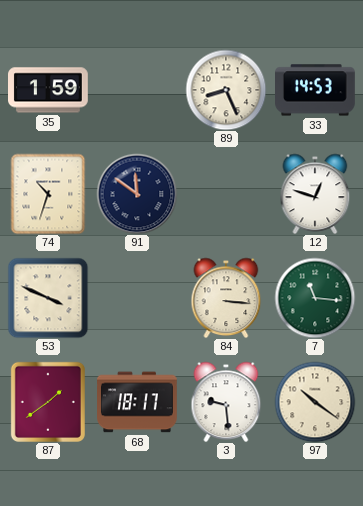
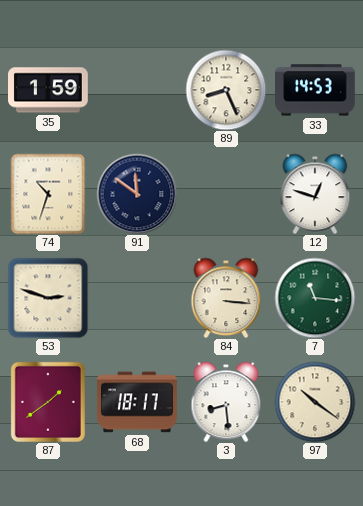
53: 3:49 -> 2:48
3: 9:29 -> 8:29
